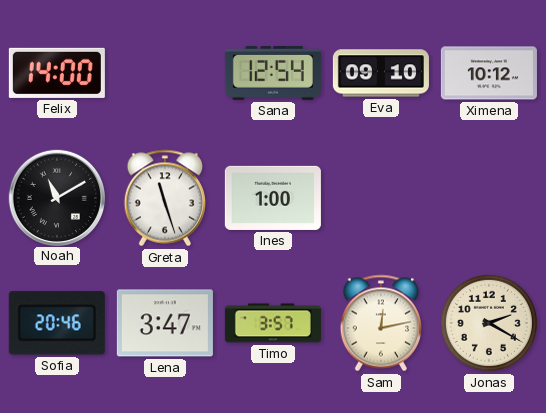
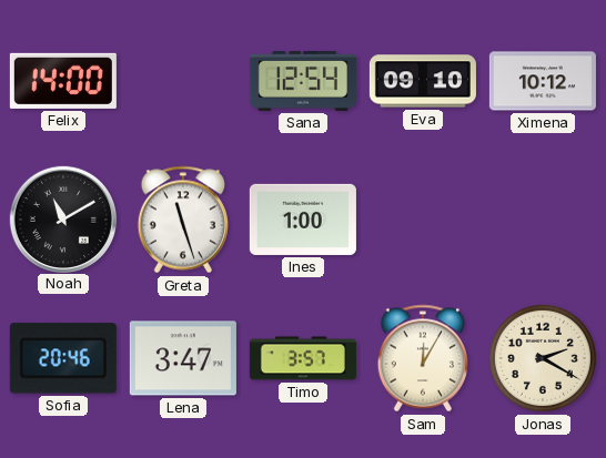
Sam: 12:13 -> 12:05
